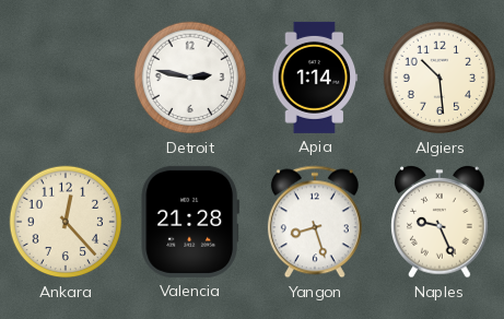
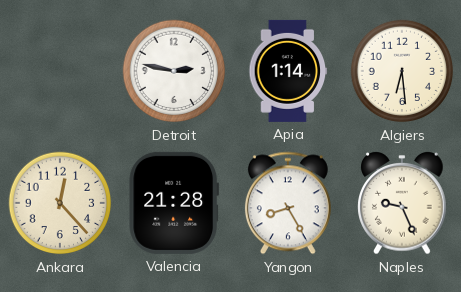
Algiers: 10:29 -> 6:29
Yangon: 8:27 -> 8:25
